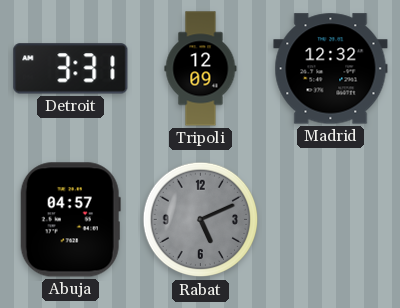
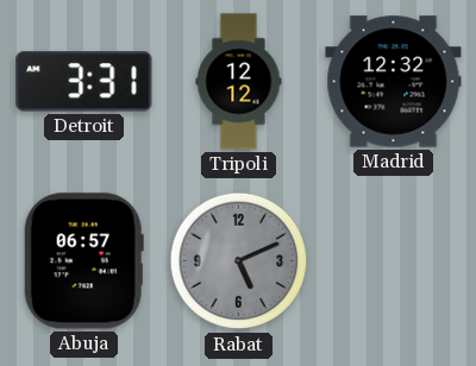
Tripoli: 12:09 -> 12:12
Abuja: 04:57 -> 06:57
